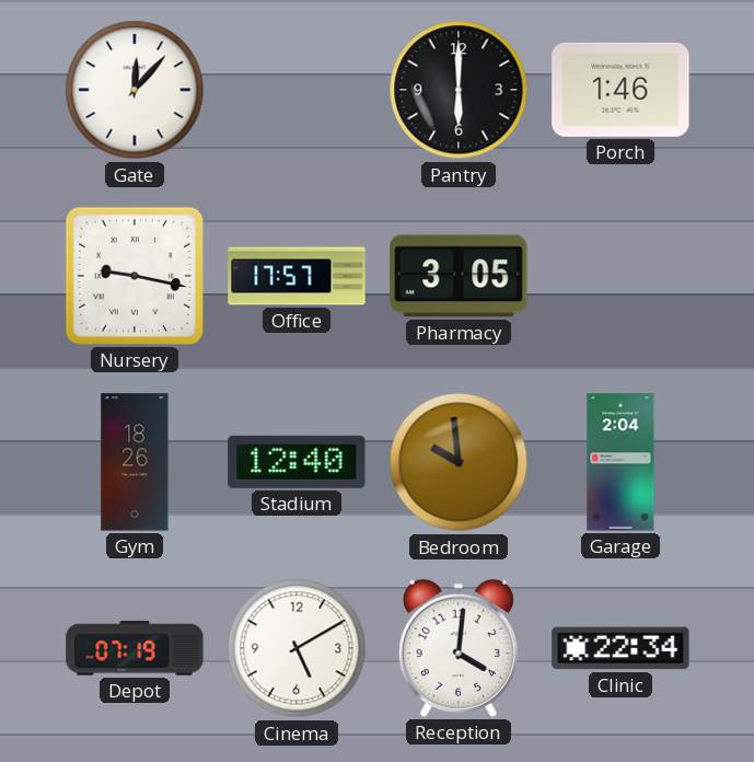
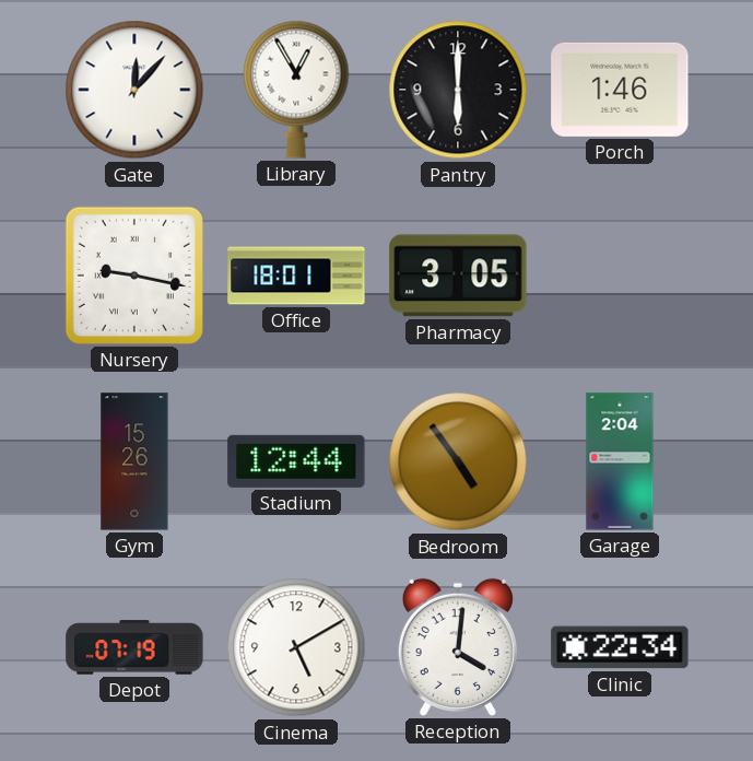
Library: none -> 12:55
Office: 17:57 -> 18:01
Gym: 18:26 -> 15:26
Stadium: 12:40 -> 12:44
Bedroom: 9:59 -> 4:54
